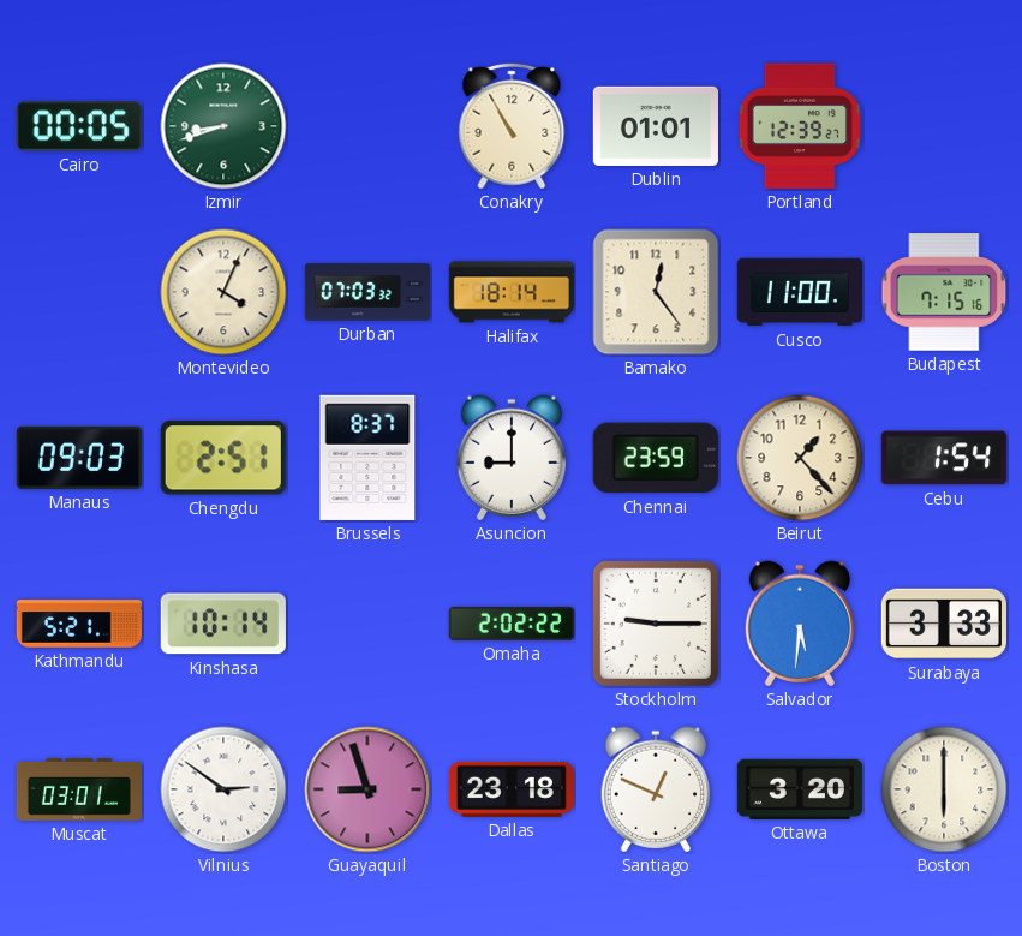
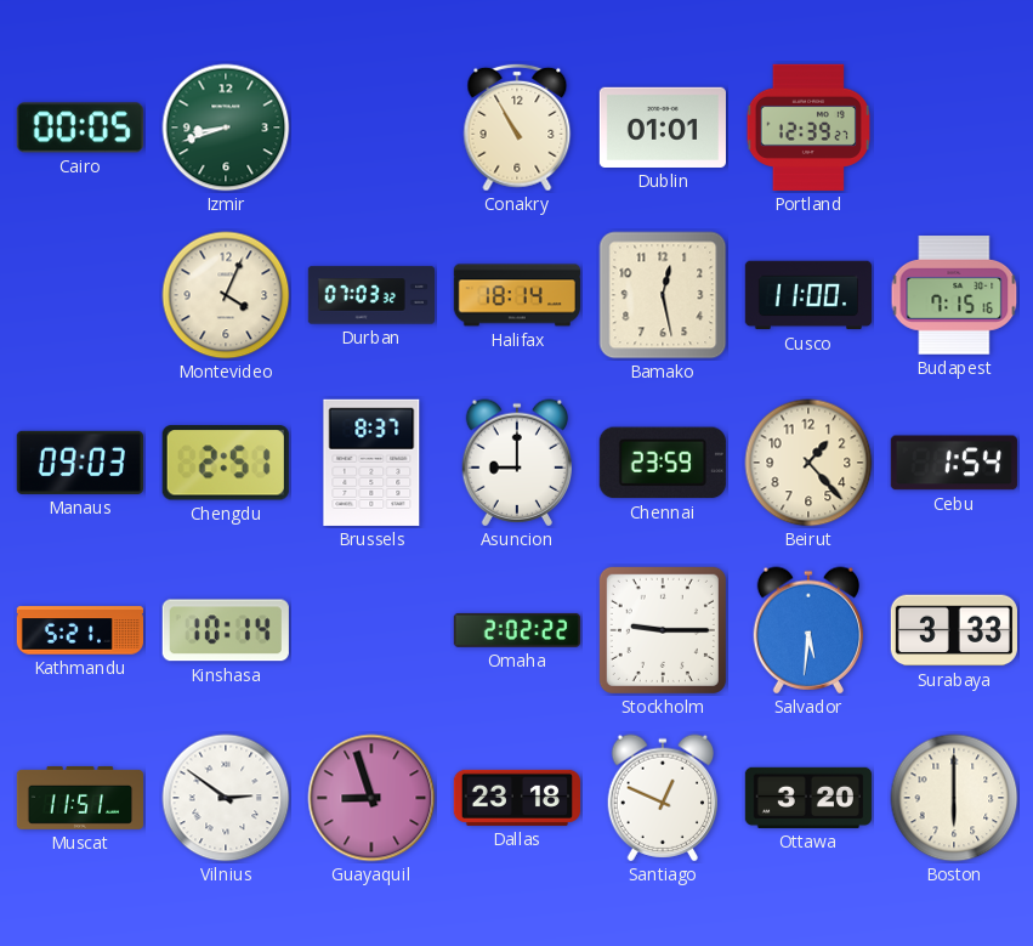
Bamako: 12:24 -> 12:28
Muscat: 03:01 -> 11:51
